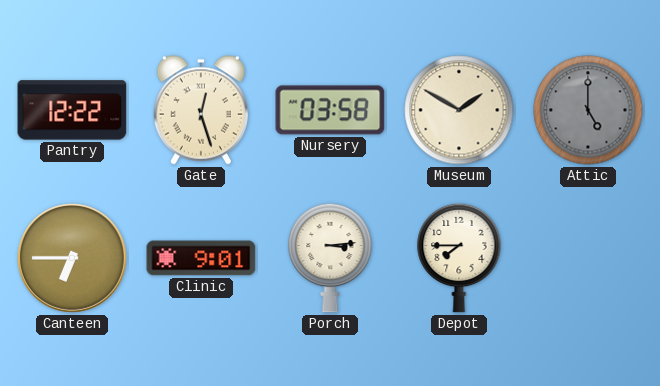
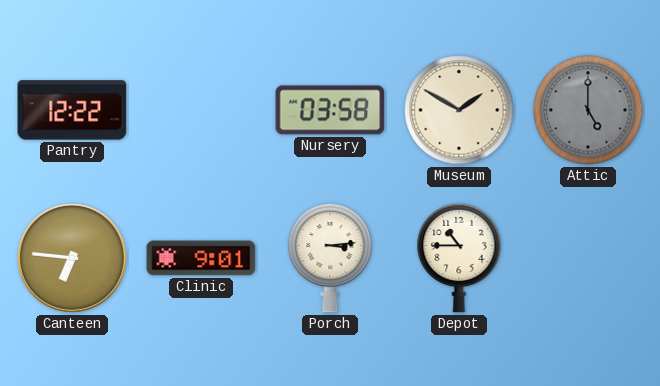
Gate: 12:27 -> none
Canteen: 6:45 -> 6:46
Depot: 7:45 -> 10:45
